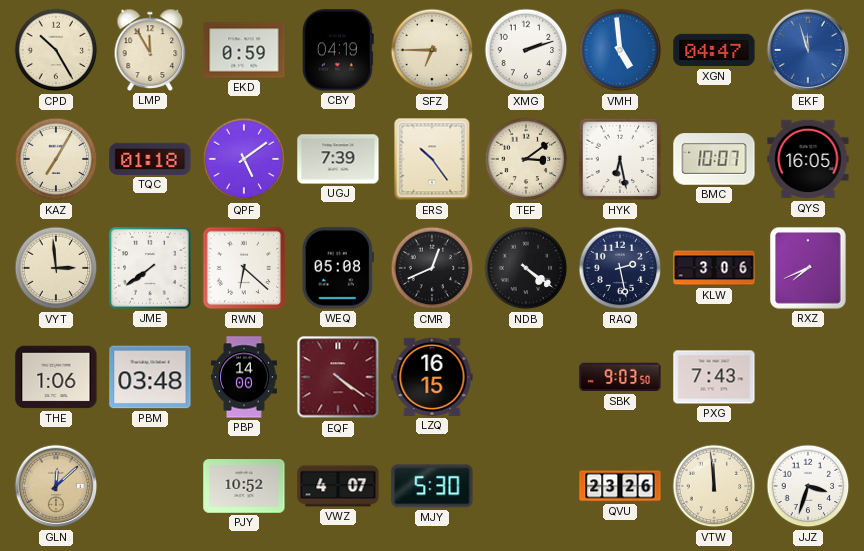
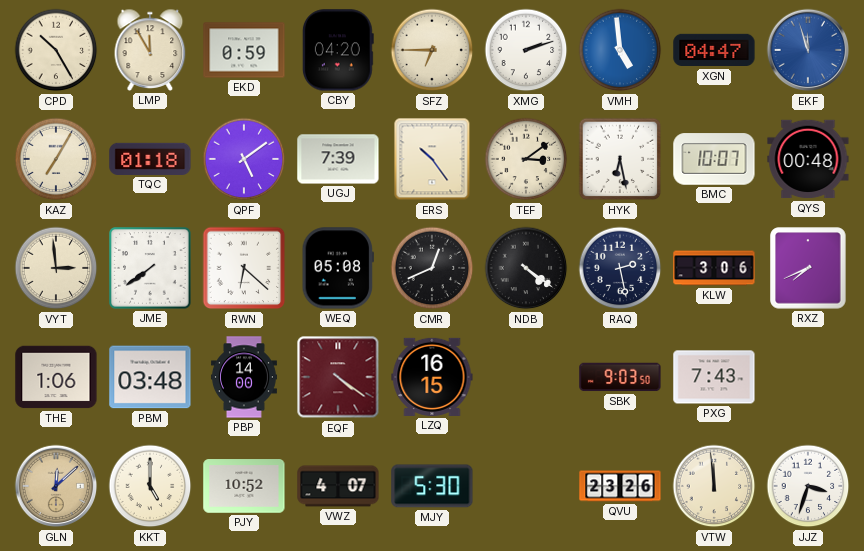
CBY: 04:19 -> 04:20
QYS: 16:05 -> 00:48
KKT: none -> 5:00
